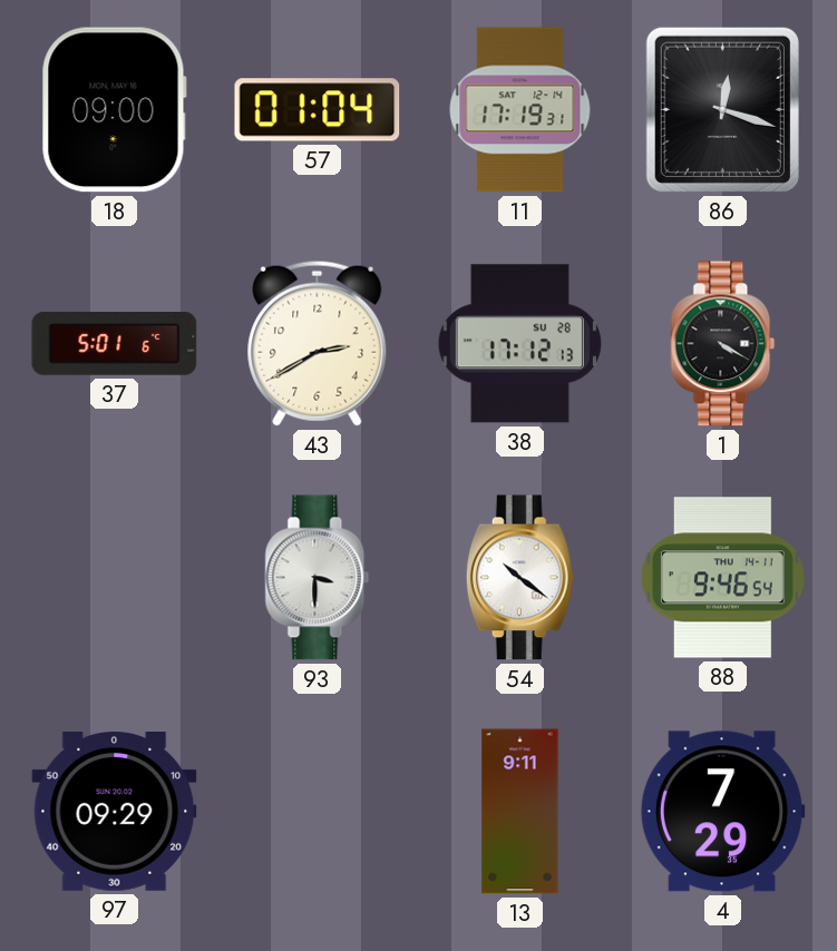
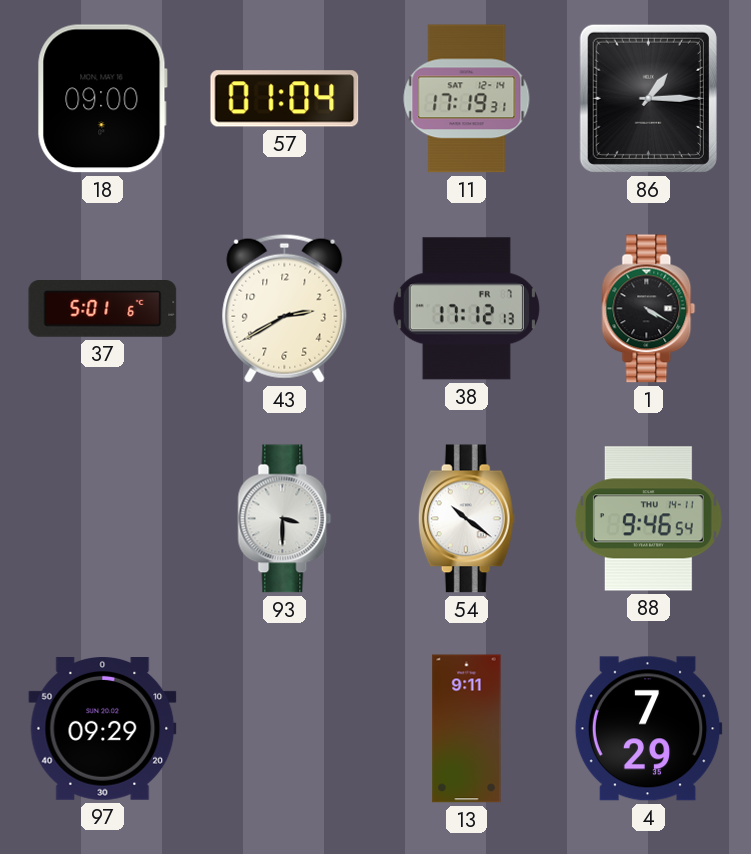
86: 12:18 -> 1:15
38 date: SU 28 -> FR 7
